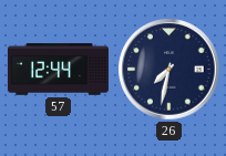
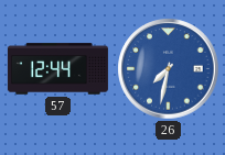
26 dial: navy -> blue
